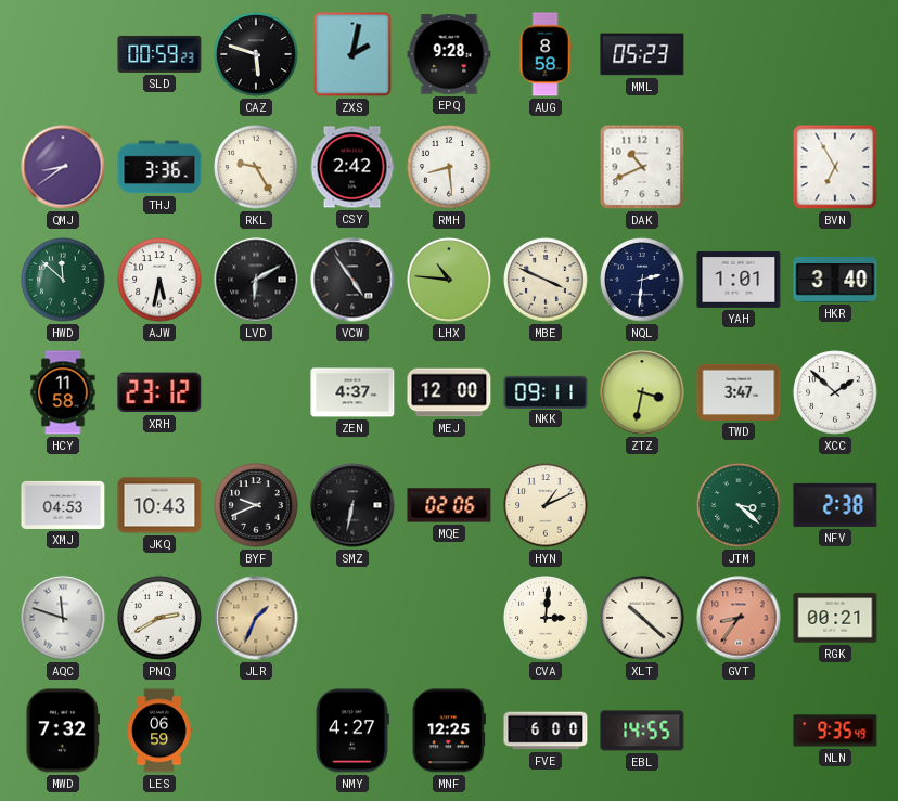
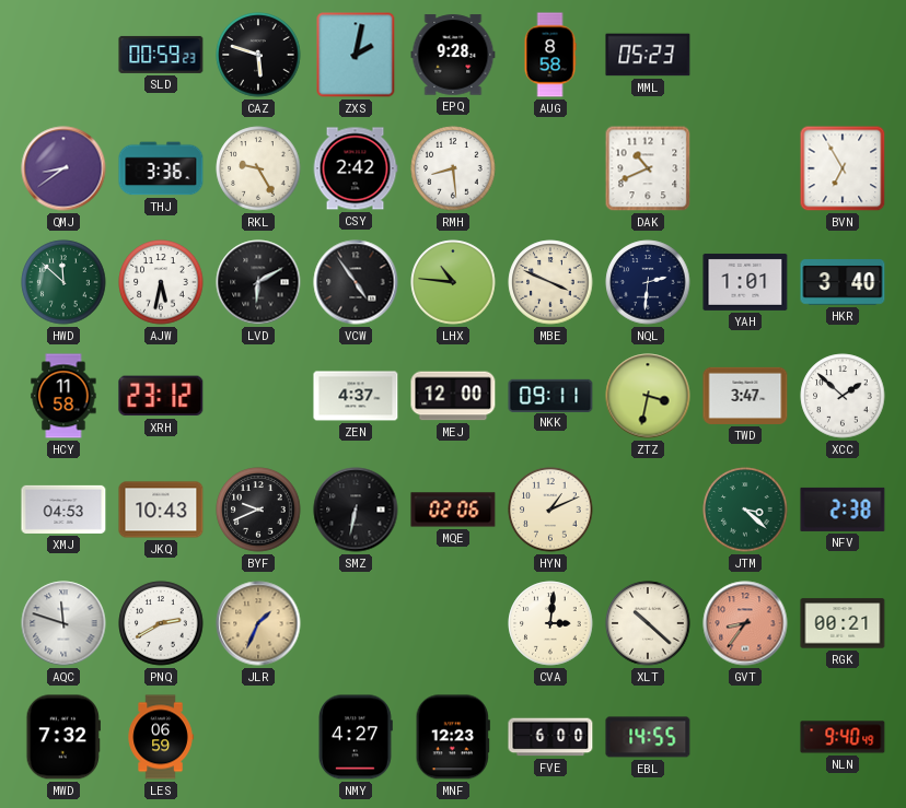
MNF: 12:25 -> 12:23
NLN: 9:35 -> 9:40
